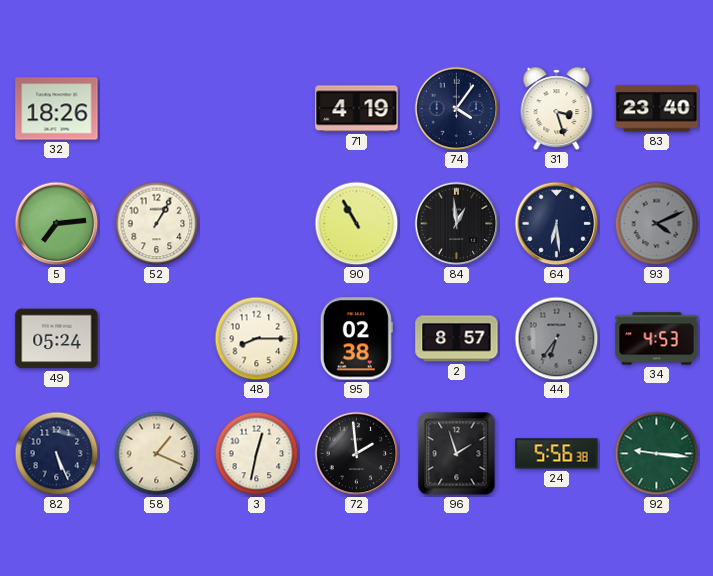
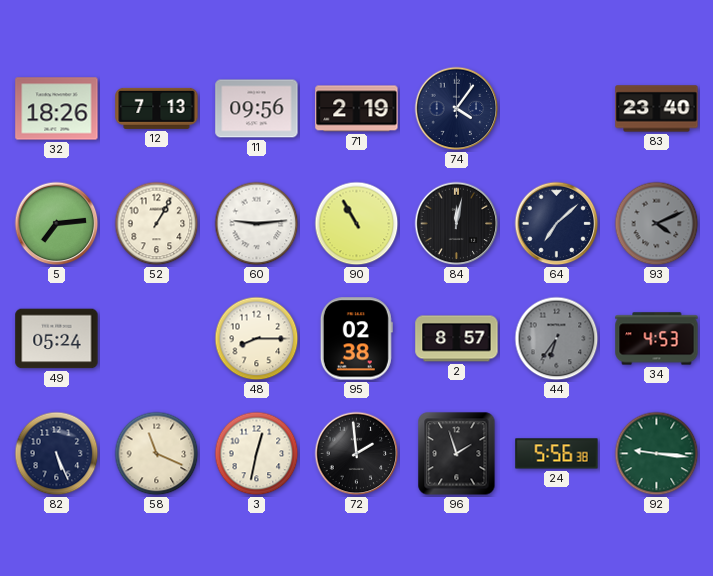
12: none -> 7:13
11: none -> 09:56
71: 4:19 -> 2:19
31: 3:27 -> none
60: none -> 9:14
84: 12:59 -> 12:02
64: 6:29 -> 7:08
58: 1:19 -> 11:19
